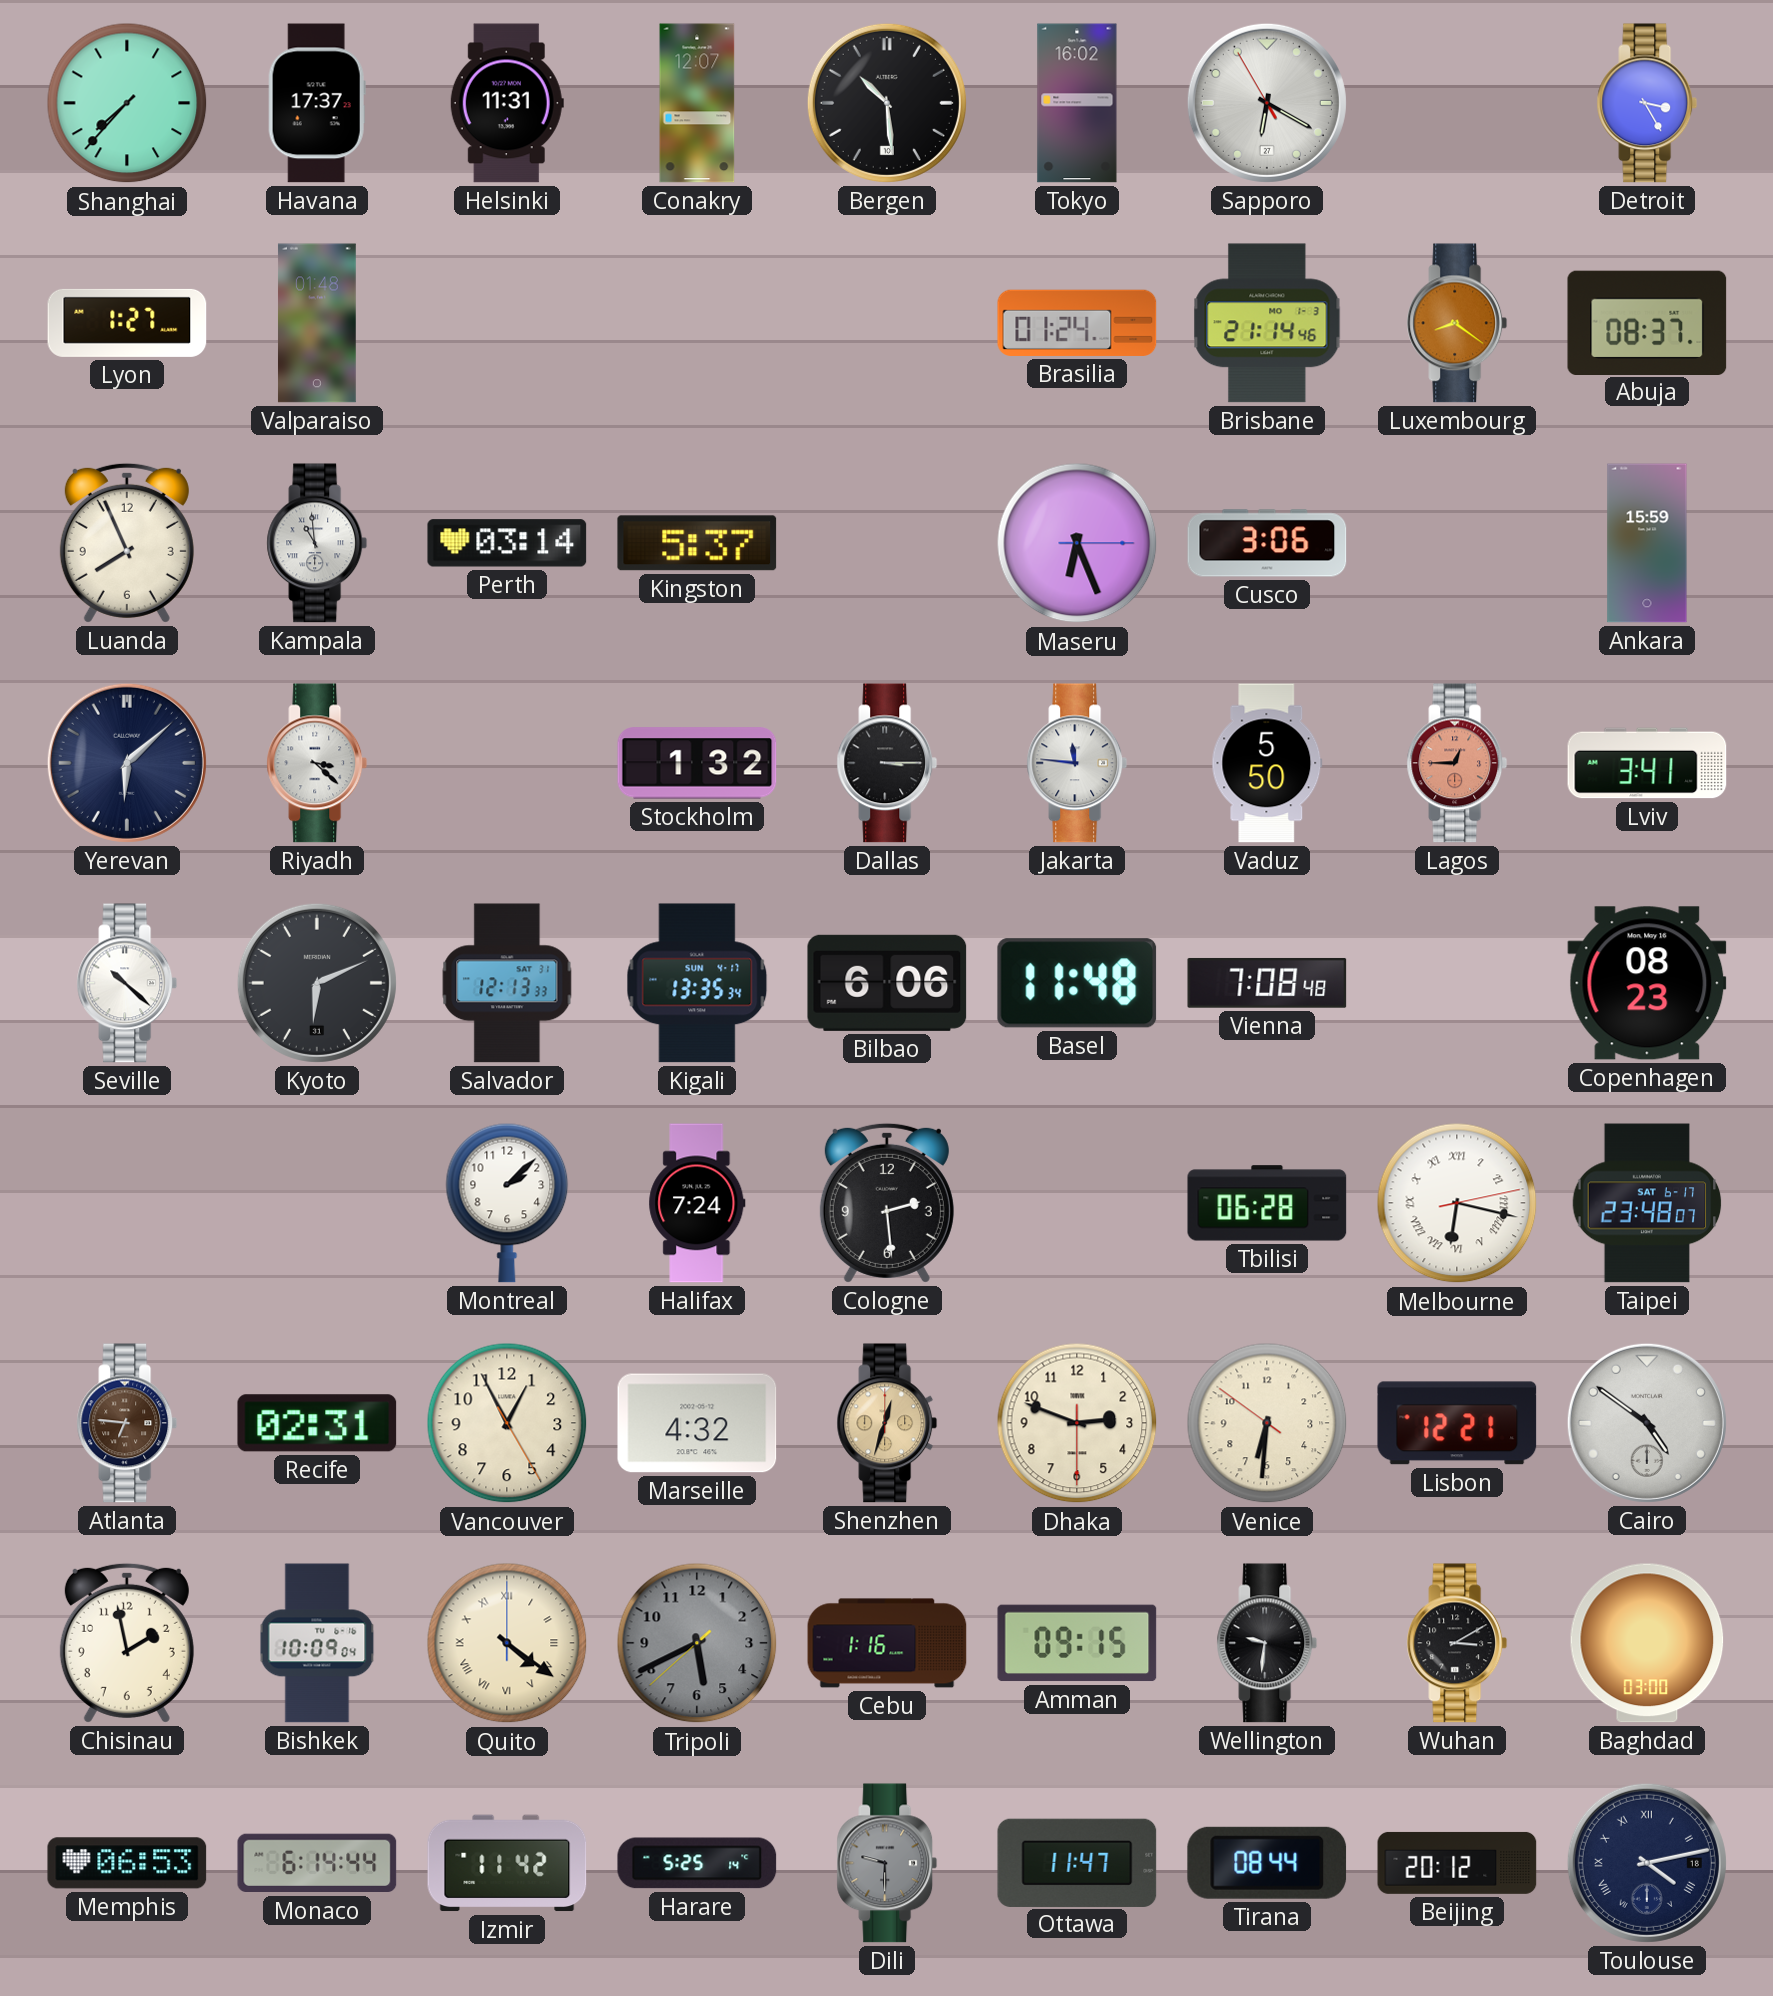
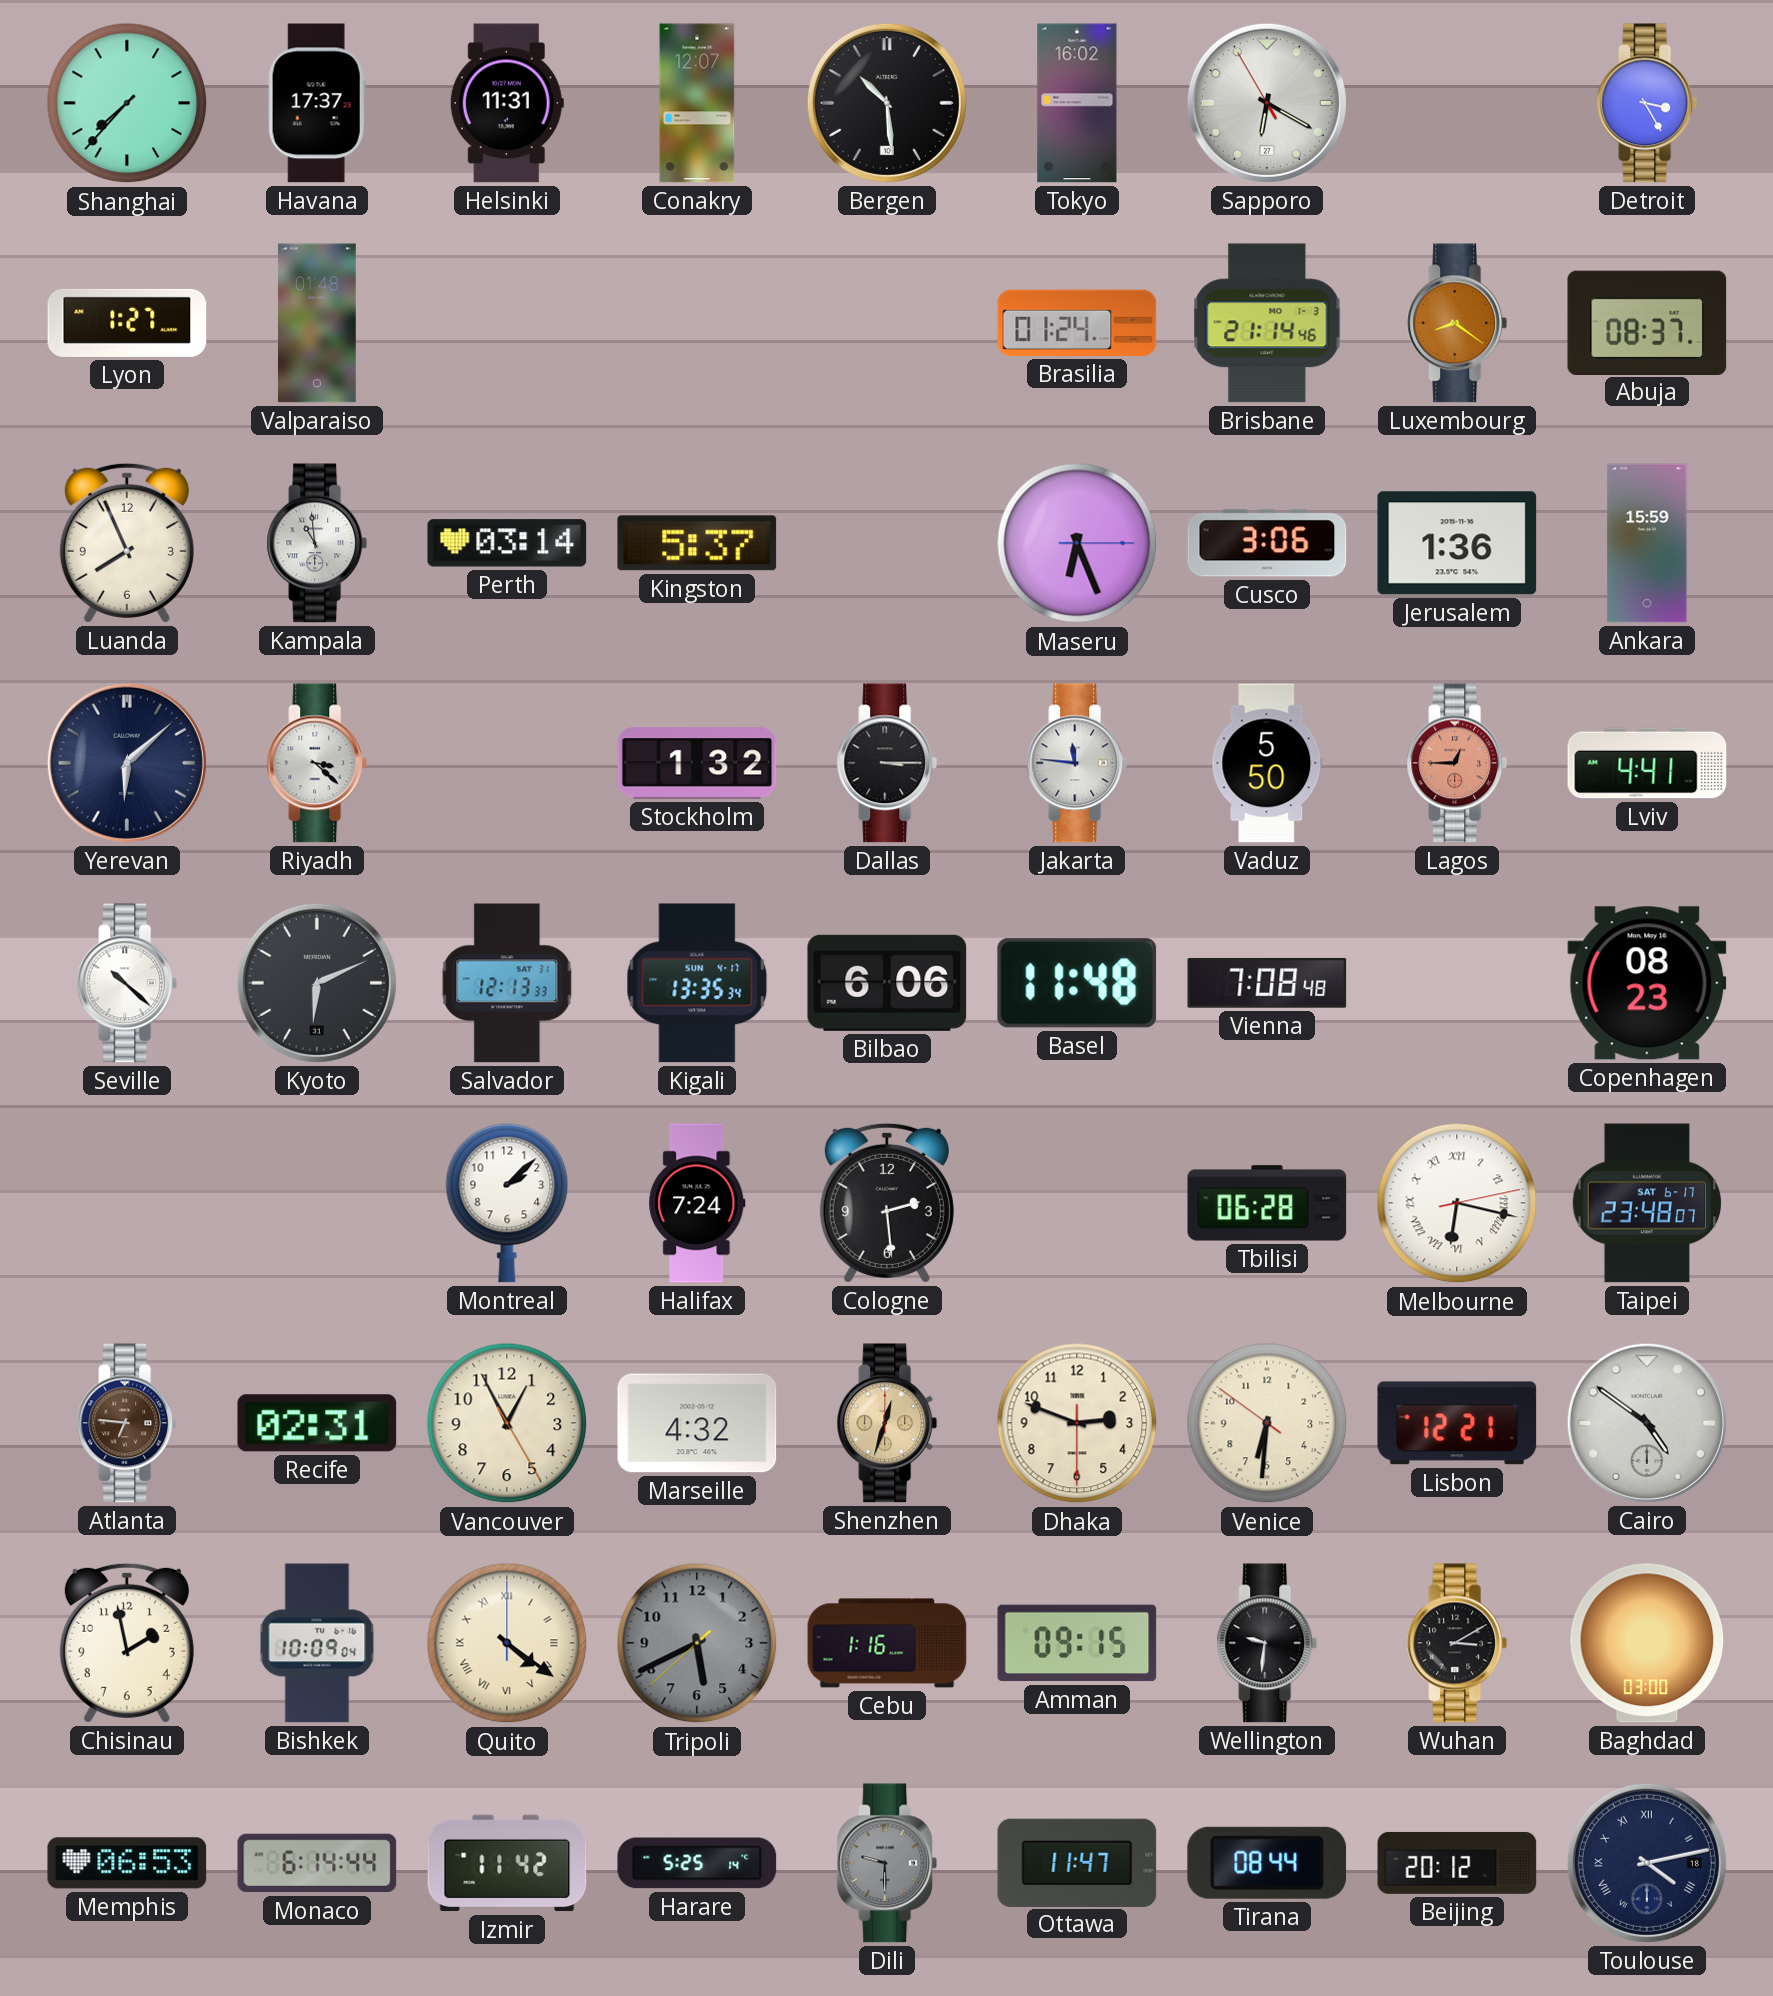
Jerusalem: none -> 1:36
Lviv: 3:41 -> 4:41
